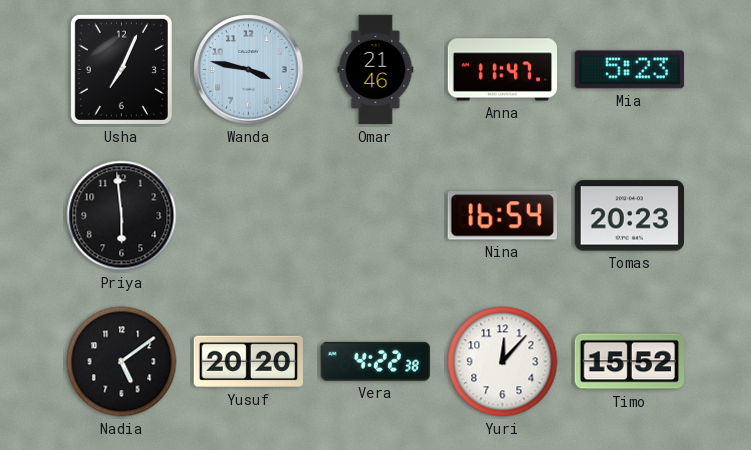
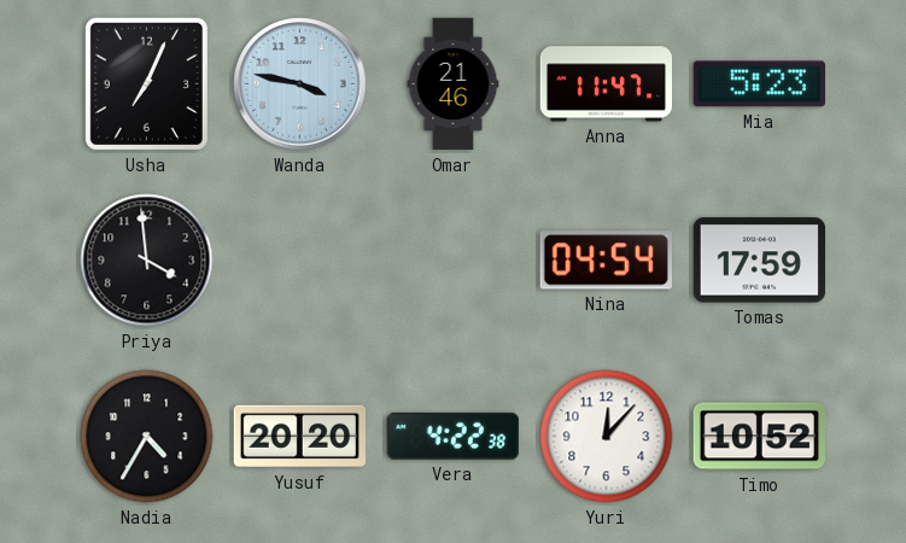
Priya: 5:59 -> 3:59
Nina: 16:54 -> 04:54
Tomas: 20:23 -> 17:59
Nadia: 5:09 -> 4:35
Timo: 15:52 -> 10:52
